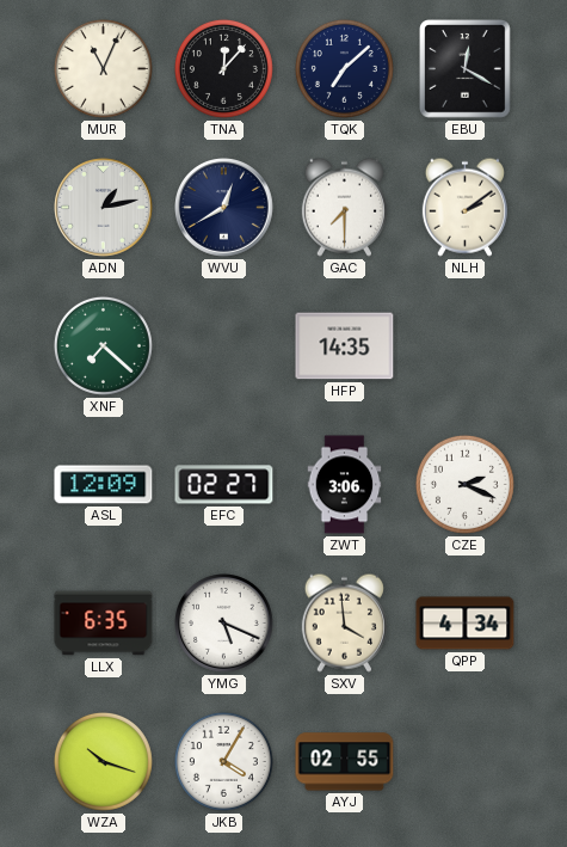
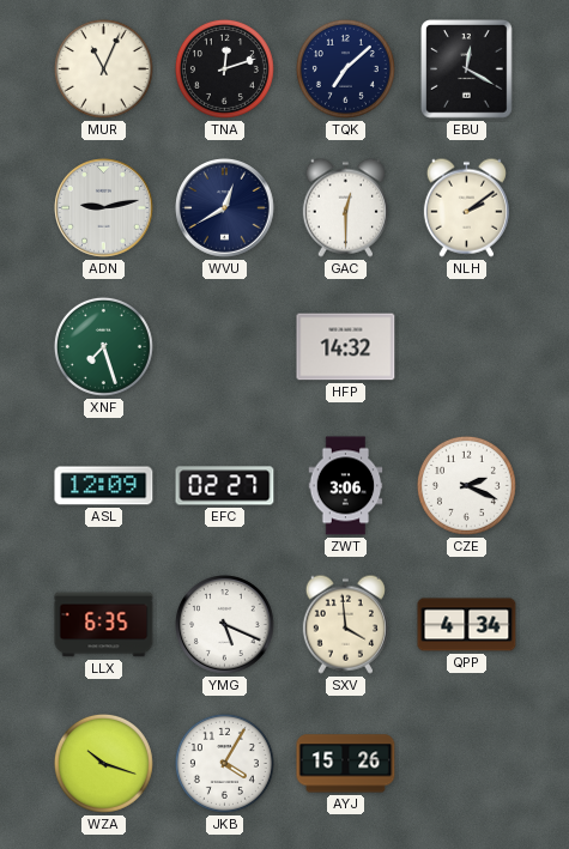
TNA: 12:07 -> 12:12
ADN: 1:13 -> 9:13
GAC: 7:30 -> 12:30
XNF: 7:22 -> 7:27
HFP: 14:35 -> 14:32
AYJ: 02:55 -> 15:26
